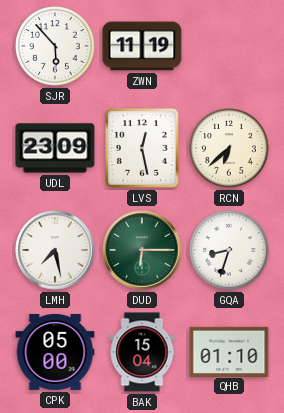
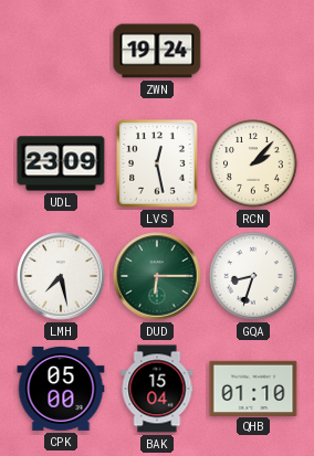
SJR: 5:53 -> none
ZWN: 11:19 -> 19:24
RCN: 6:38 -> 2:07
